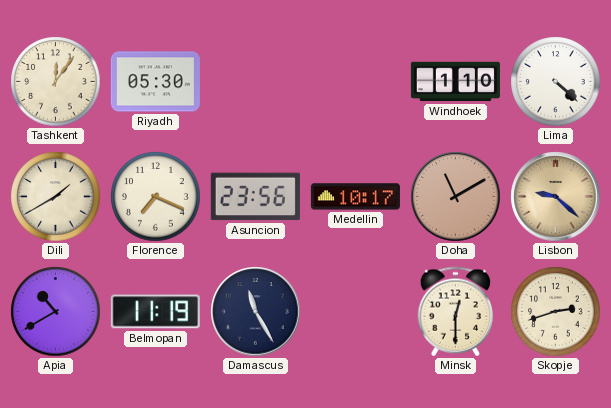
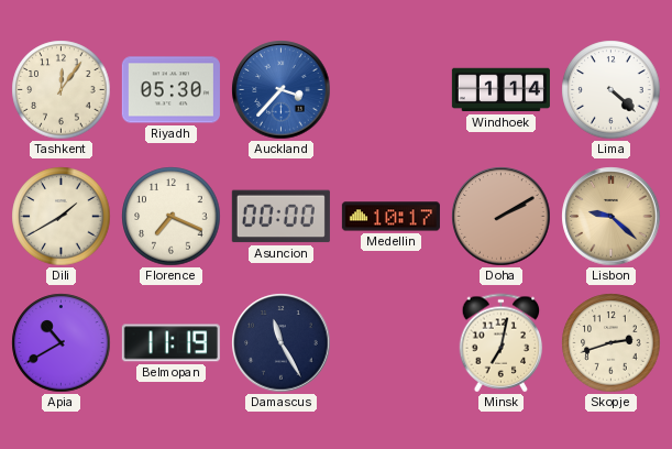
Auckland: none -> 3:37
Windhoek: 1:10 -> 1:14
Asuncion: 23:56 -> 00:00
Doha: 11:10 -> 2:10
Minsk: 12:30 -> 7:02
